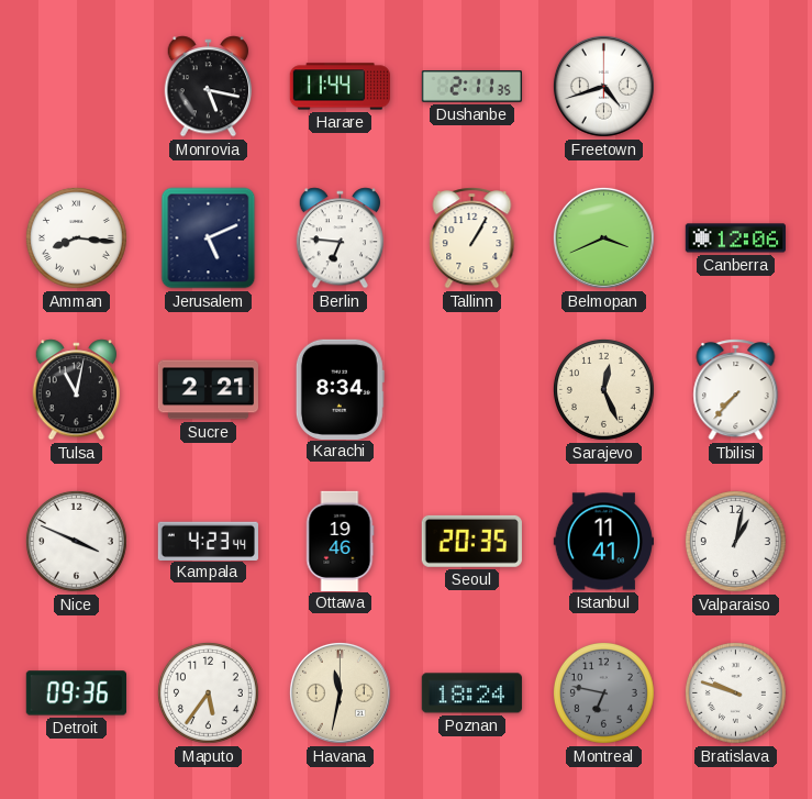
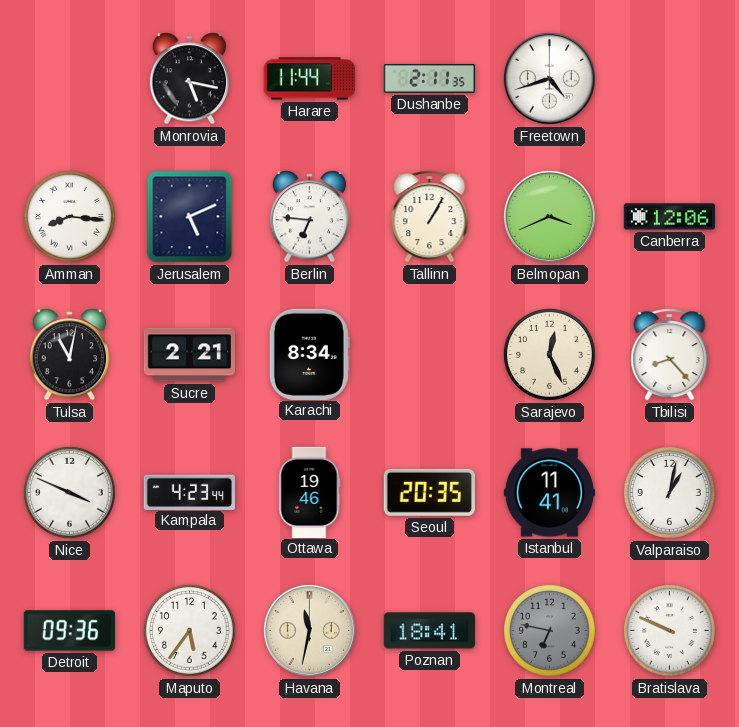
Tbilisi: 7:37 -> 8:23
Poznan: 18:24 -> 18:41
Bratislava: 9:48 -> 9:49
